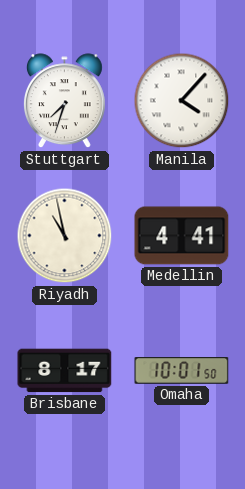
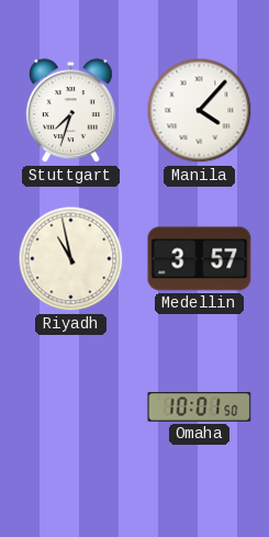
Medellin: 4:41 -> 3:57
Brisbane: 8:17 -> none
